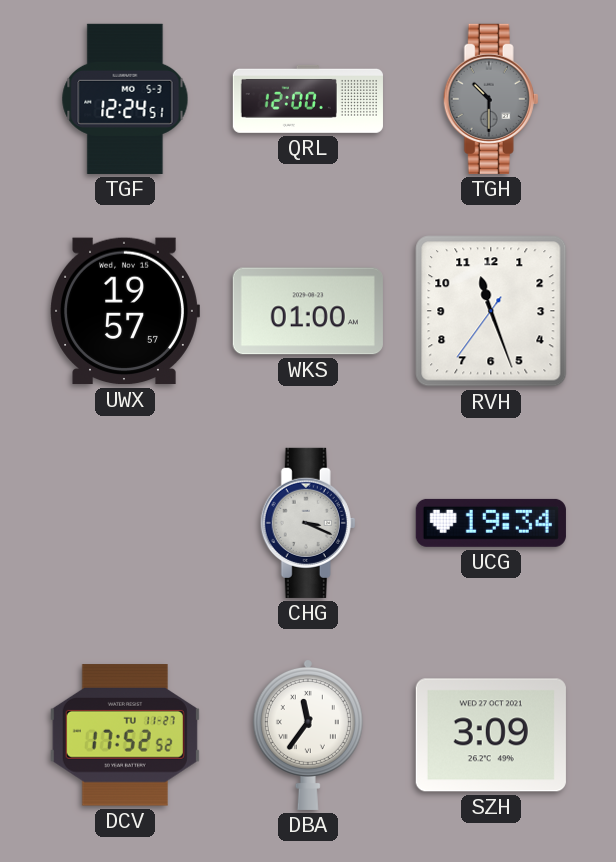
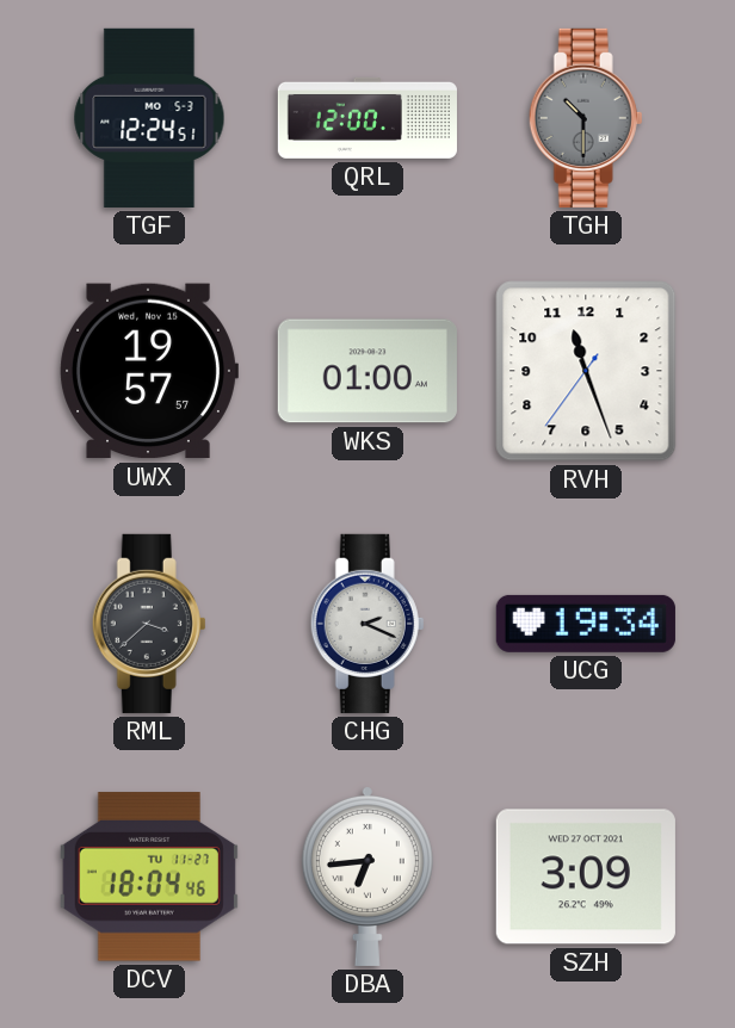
RML: none -> 3:38
CHG: 3:19 -> 2:19
DCV: 17:52 -> 18:04
DBA: 11:36 -> 6:44
